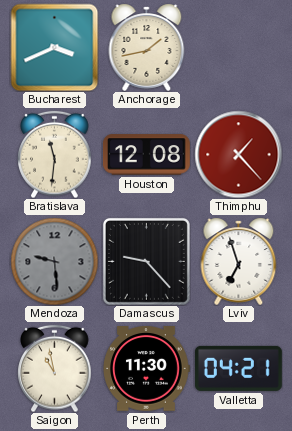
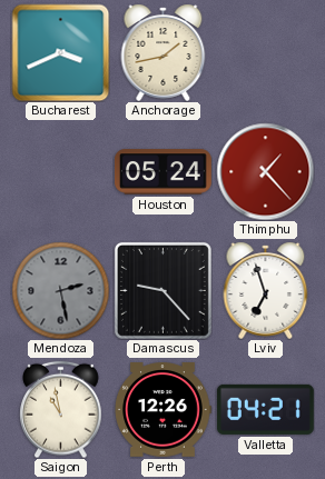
Bratislava: 11:31 -> none
Houston: 12:08 -> 05:24
Mendoza: 9:29 -> 2:28
Perth: 11:30 -> 12:26
